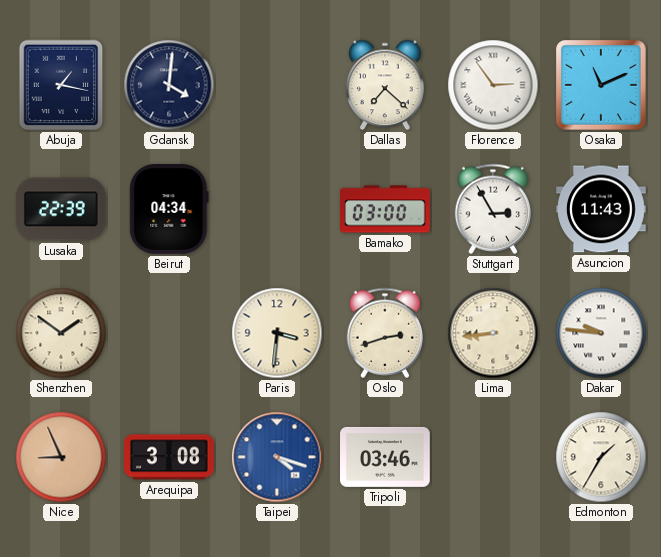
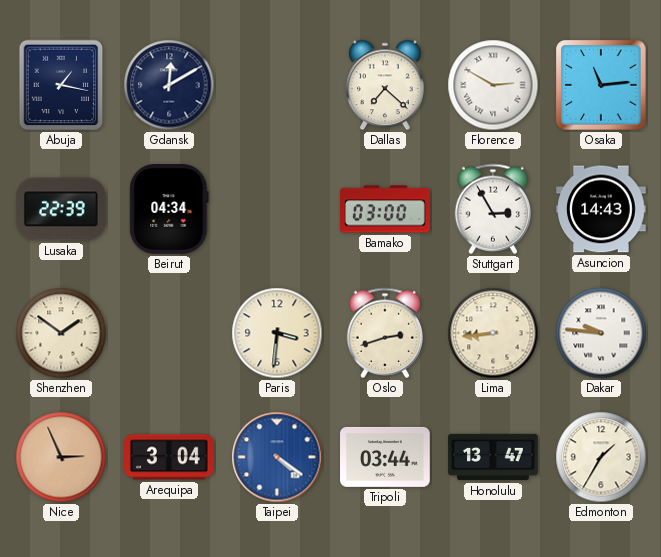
Gdansk: 4:01 -> 12:10
Florence: 2:54 -> 2:50
Osaka: 11:11 -> 11:14
Asuncion: 11:43 -> 14:43
Nice: 8:56 -> 2:56
Arequipa: 3:08 -> 3:04
Taipei: 4:18 -> 4:21
Tripoli: 03:46 -> 03:44
Honolulu: none -> 13:47
